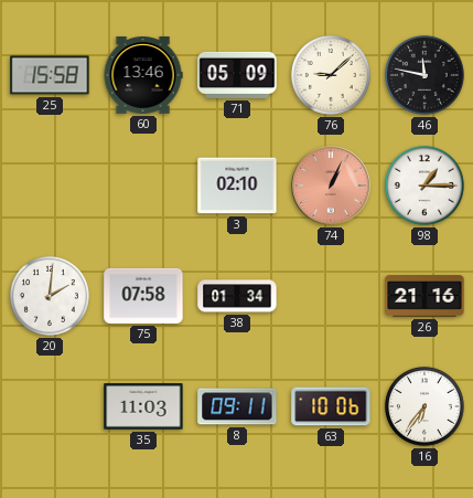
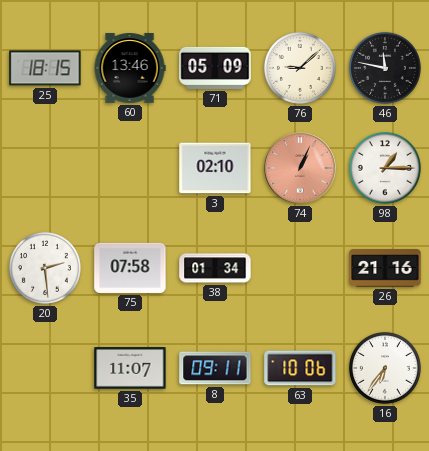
25: 15:58 -> 18:15
20: 2:01 -> 2:29
35: 11:03 -> 11:07
